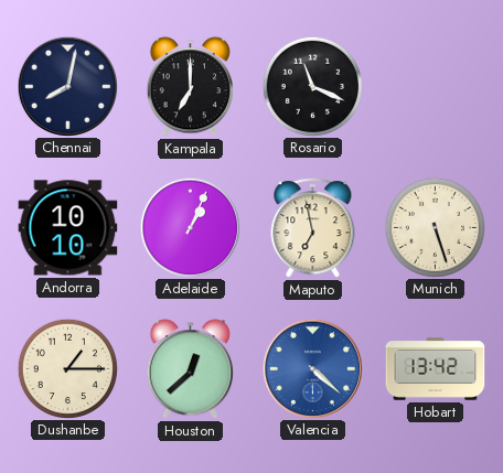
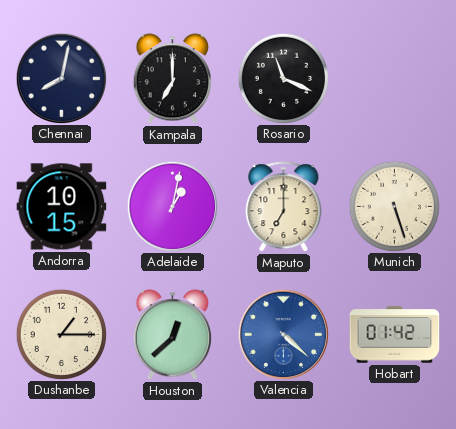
Andorra: 10:10 -> 10:15
Adelaide: 1:04 -> 1:02
Maputo: 6:58 -> 7:00
Hobart: 13:42 -> 01:42
